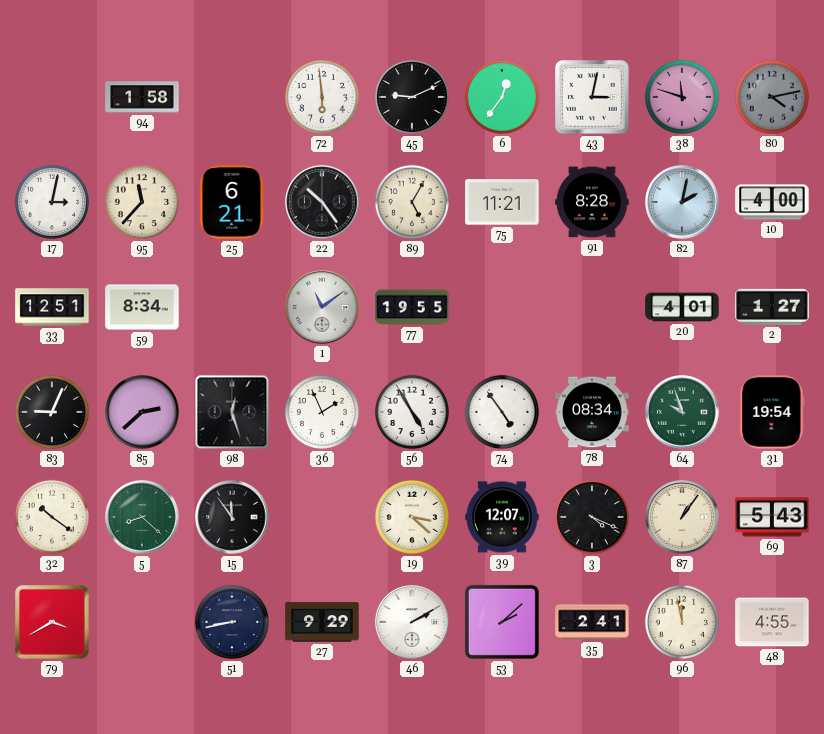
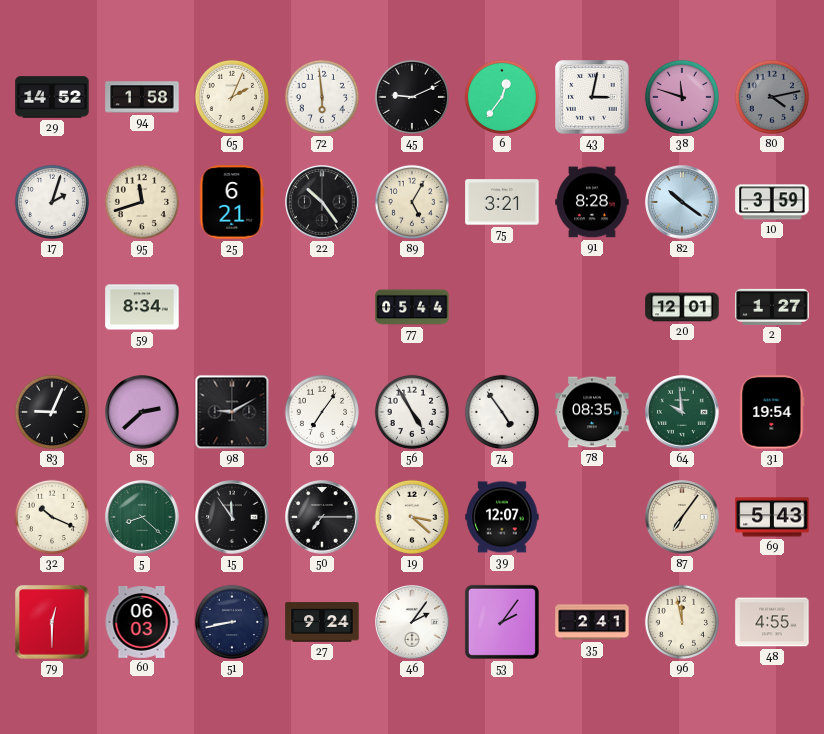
29: none -> 14:52
65: none -> 2:04
17: 3:02 -> 2:03
95: 11:37 -> 11:42
75: 11:21 -> 3:21
82: 2:02 -> 10:21
10: 4:00 -> 3:59
33: 12:51 -> none
1: 11:09 -> none
77: 19:55 -> 05:44
20: 4:01 -> 12:01
98: 12:27 -> 9:10
36: 1:56 -> 7:06
78: 08:34 -> 08:35
64: 9:57 -> 9:59
32: 10:21 -> 10:19
50: none -> 7:15
3: 4:19 -> none
87: 1:06 -> 7:06
79: 3:40 -> 12:30
60: none -> 06:03
27: 9:29 -> 9:24
46: 2:10 -> 2:06
53: 2:08 -> 2:06
